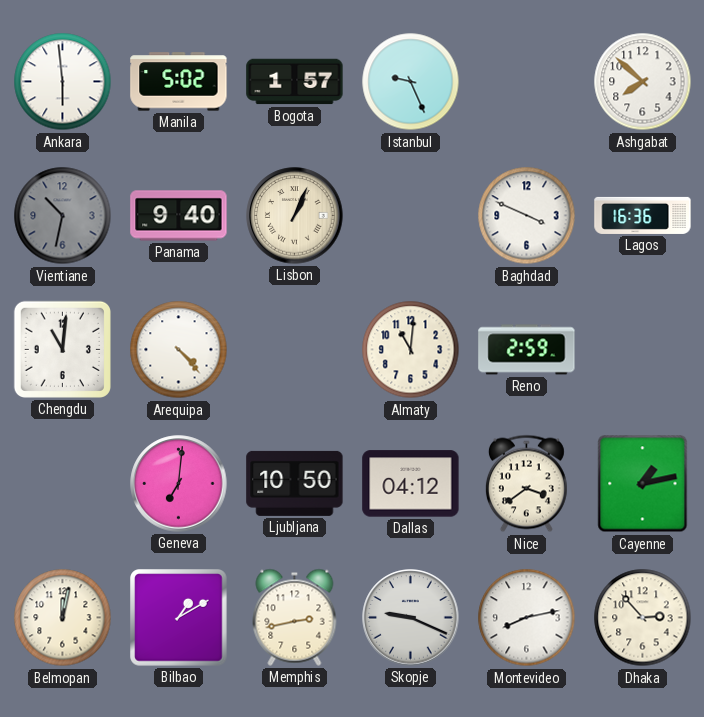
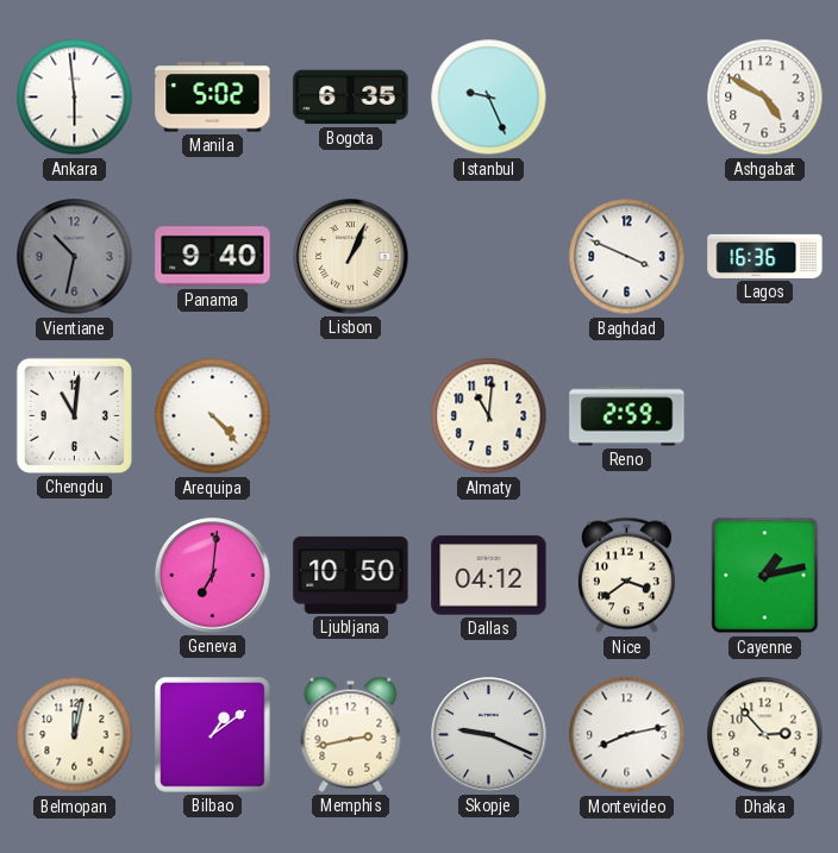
Bogota: 1:57 -> 6:35
Ashgabat: 7:52 -> 4:50
Bilbao: 1:10 -> 1:09
